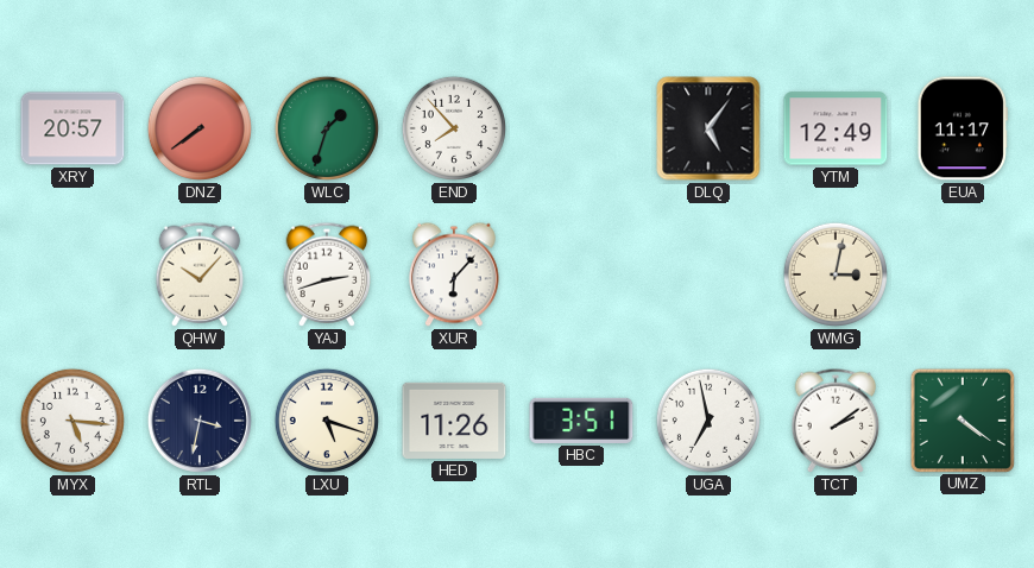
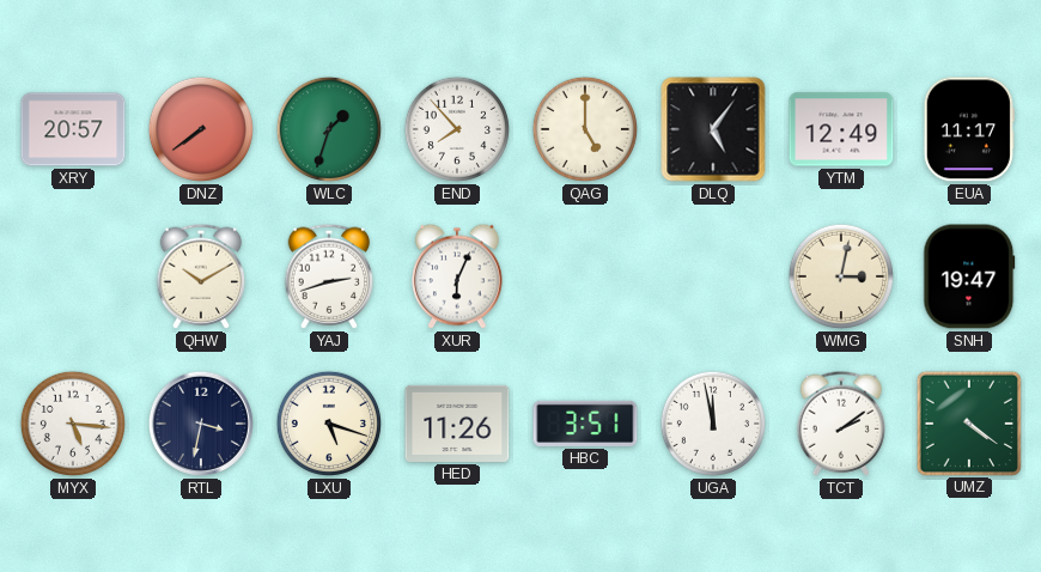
QAG: none -> 5:00
QHW: 10:07 -> 10:10
XUR: 6:07 -> 6:04
SNH: none -> 19:47
UGA: 6:58 -> 11:58
